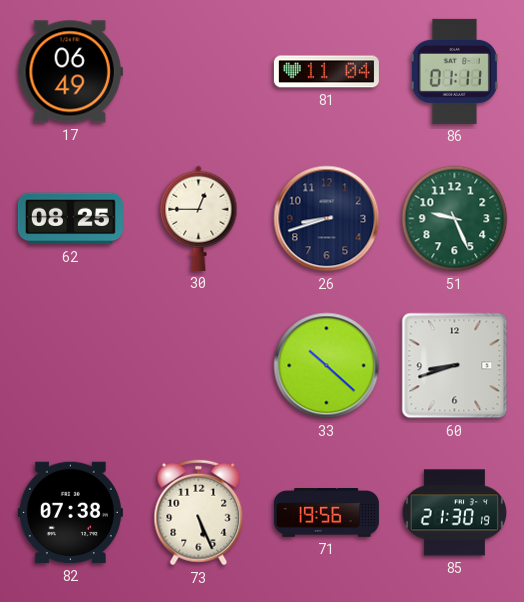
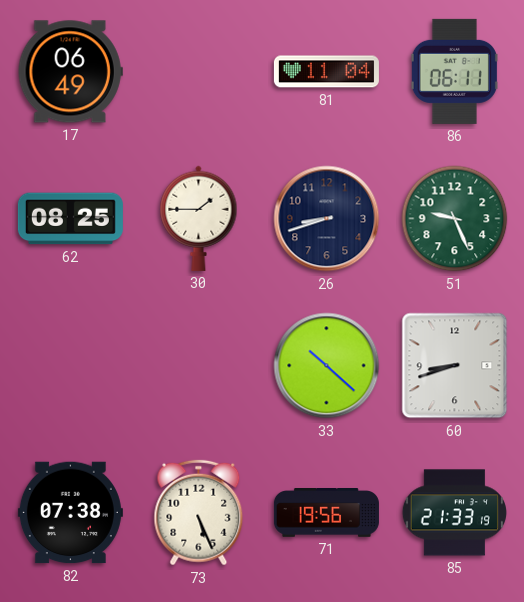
86: 01:11 -> 06:11
30: 12:45 -> 1:45
85: 21:30 -> 21:33
